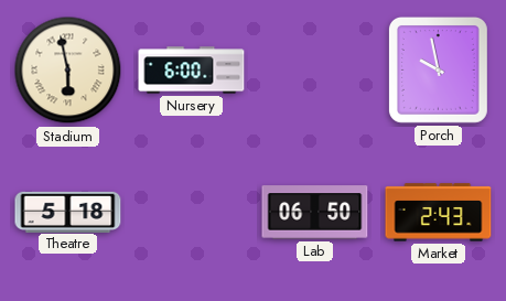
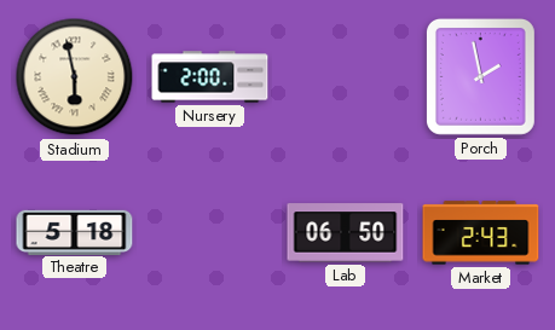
Nursery: 6:00 -> 2:00
Porch: 9:58 -> 1:58
